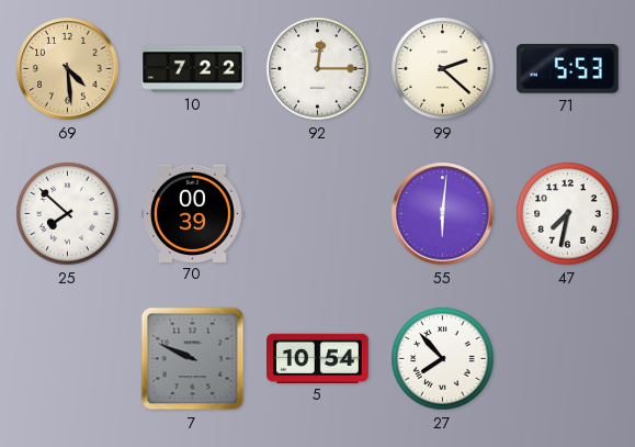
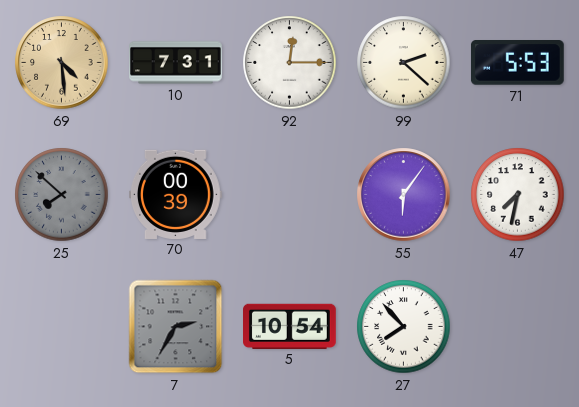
10: 7:22 -> 7:31
25 dial: white -> grey
55: 6:01 -> 6:06
7: 9:49 -> 2:35
